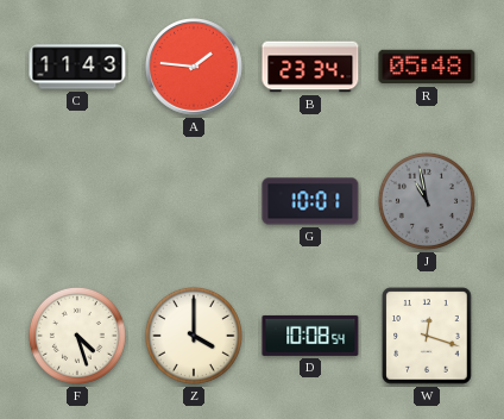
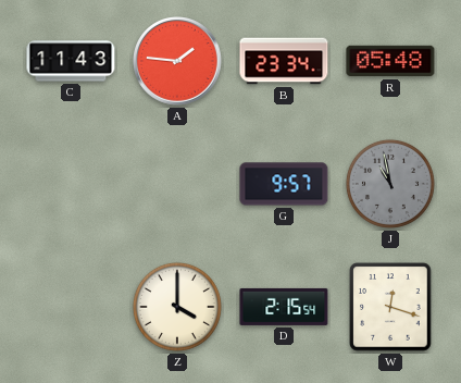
G: 10:01 -> 9:57
F: 4:27 -> none
D: 10:08 -> 2:15
